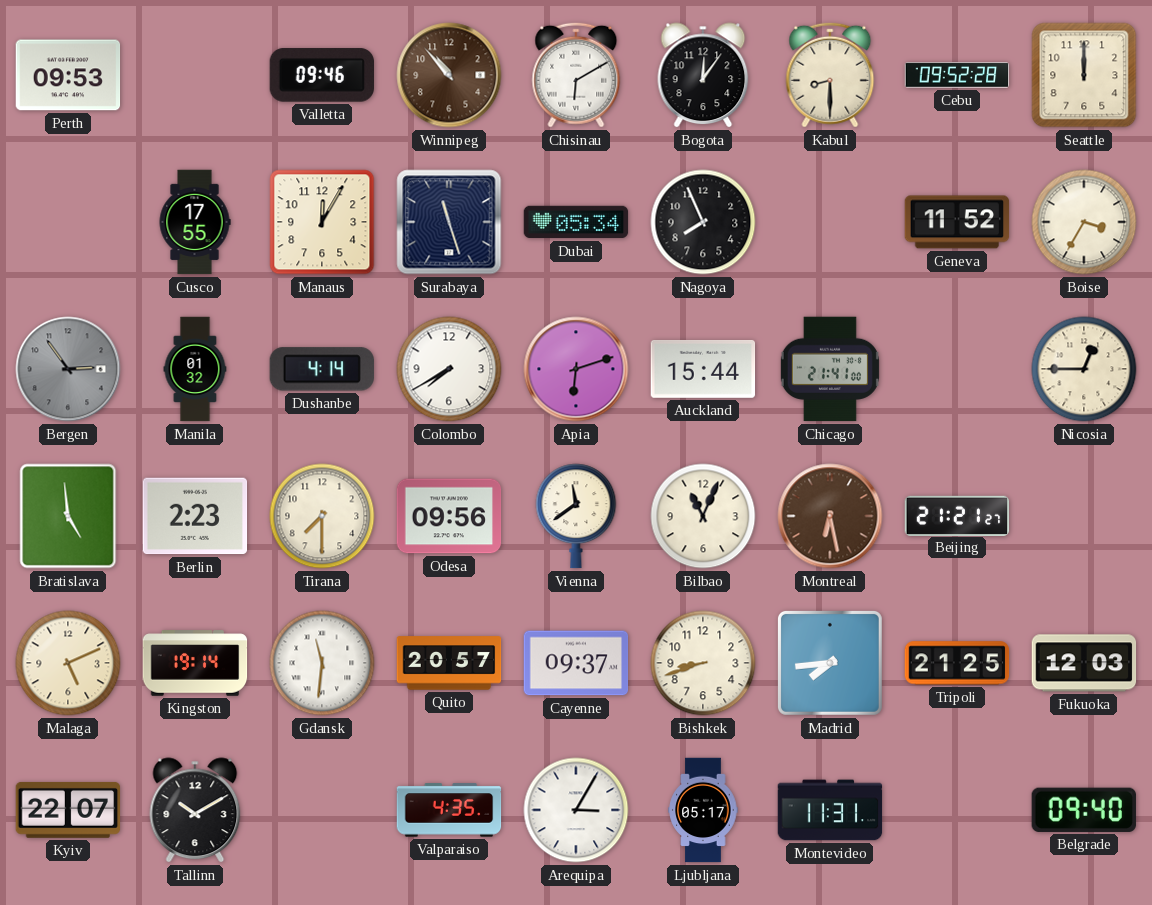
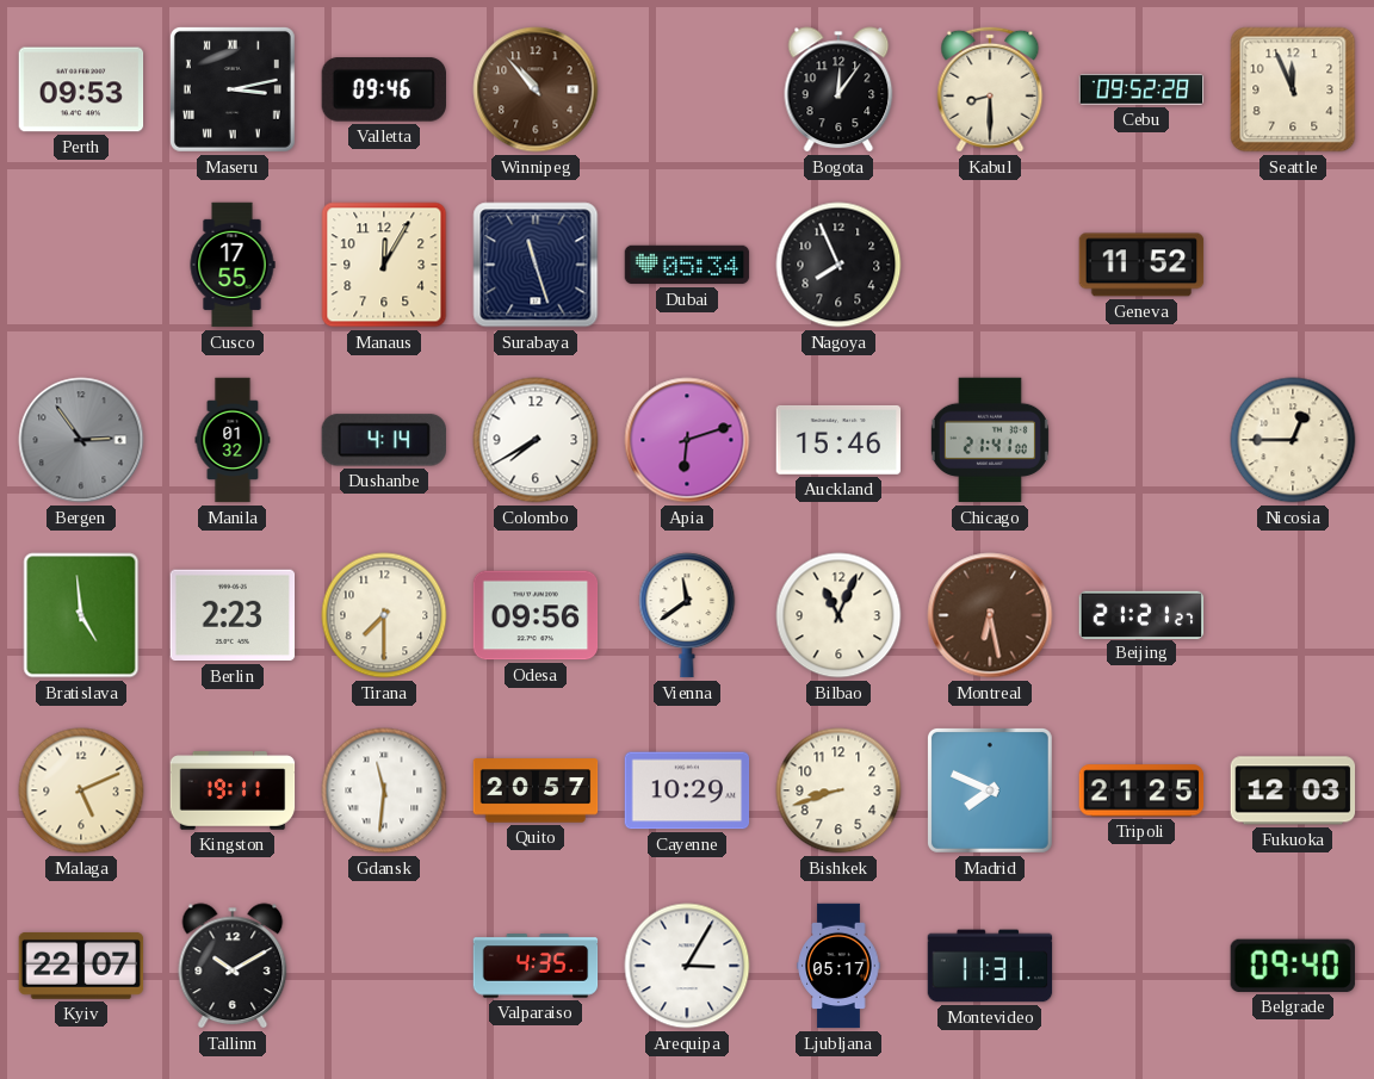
Maseru: none -> 3:13
Chisinau: 6:10 -> none
Seattle: 12:00 -> 11:56
Boise: 3:35 -> none
Auckland: 15:44 -> 15:46
Kingston: 19:14 -> 19:11
Cayenne: 09:37 -> 10:29
Madrid: 7:44 -> 7:49
